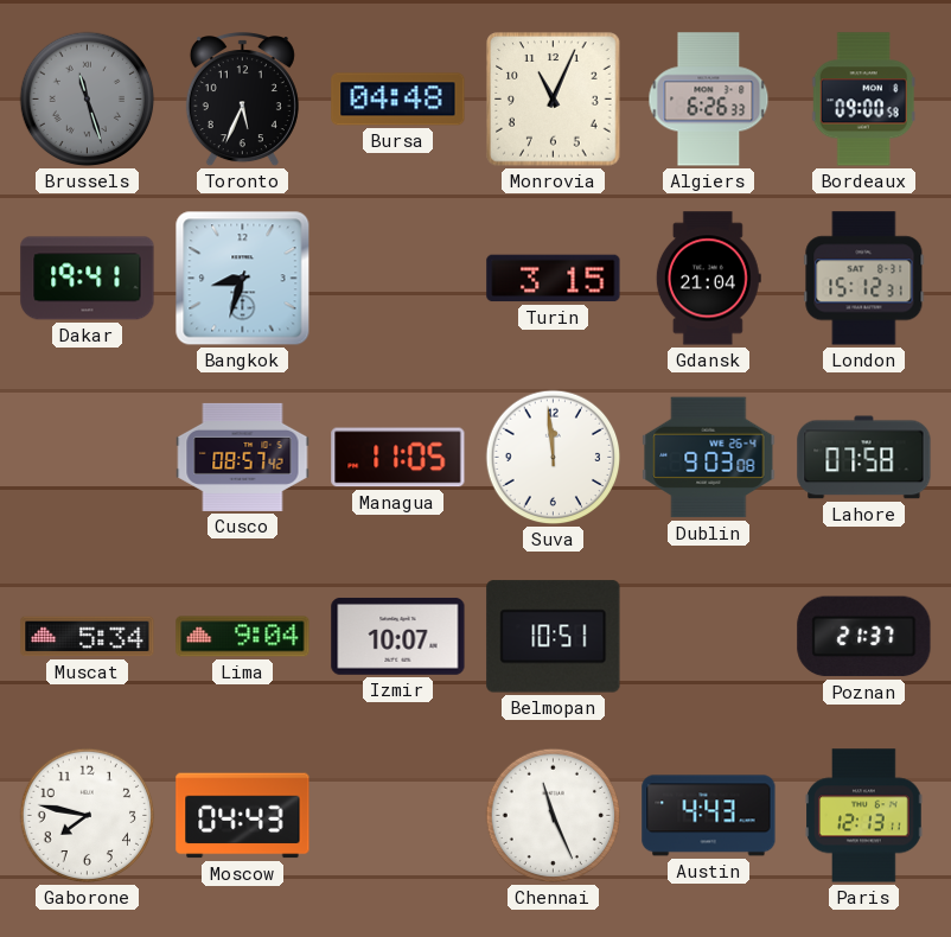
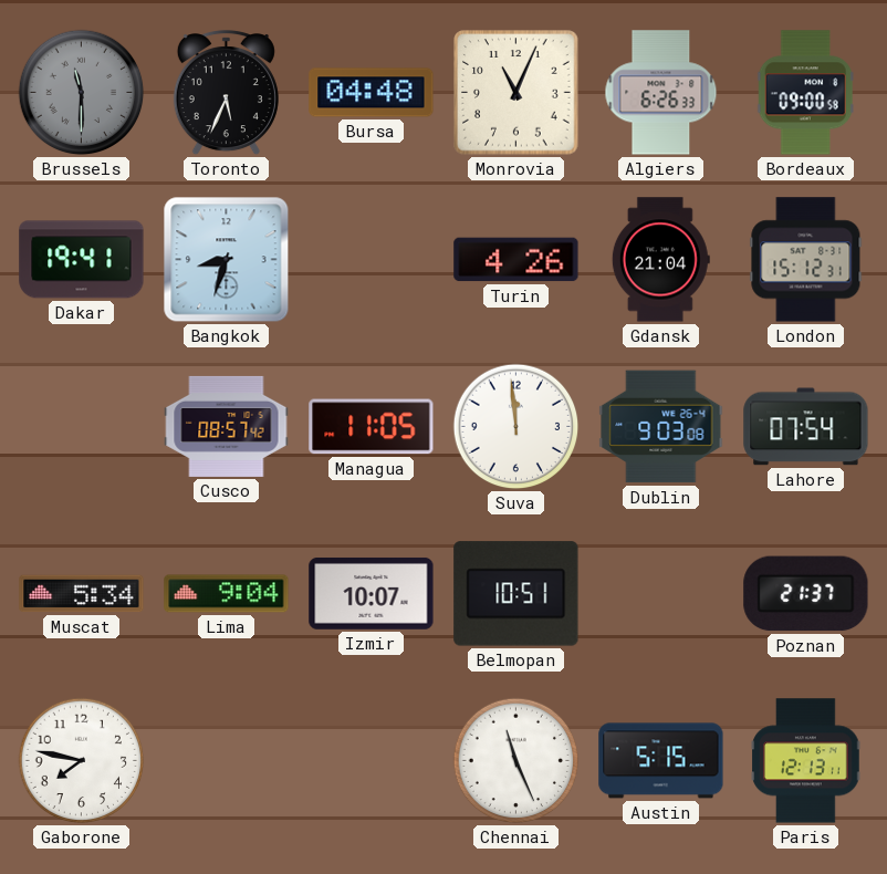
Brussels: 11:27 -> 11:30
Turin: 3:15 -> 4:26
Lahore: 07:58 -> 07:54
Moscow: 04:43 -> none
Austin: 4:43 -> 5:15
